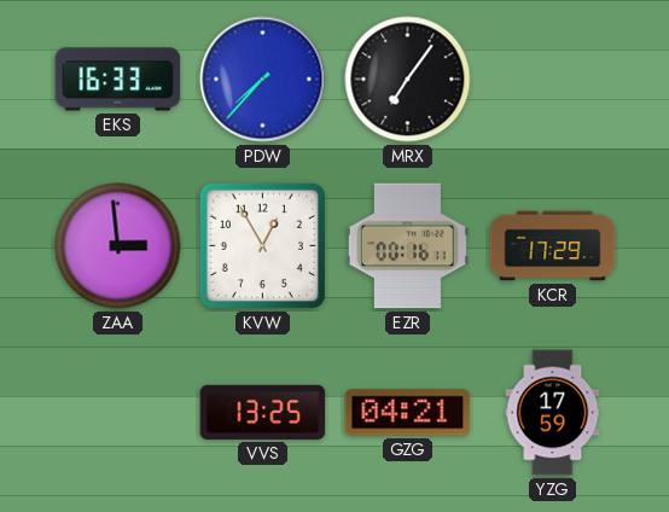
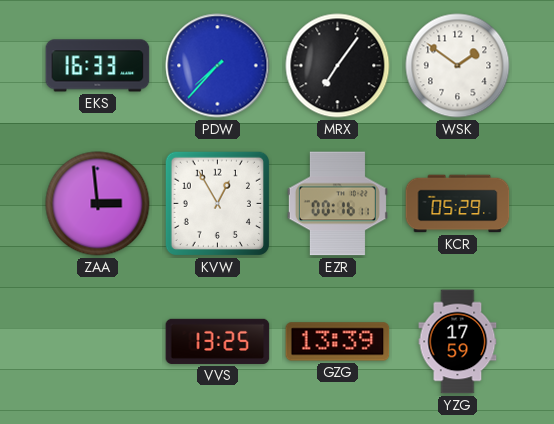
WSK: none -> 1:51
KCR: 17:29 -> 05:29
GZG: 04:21 -> 13:39
